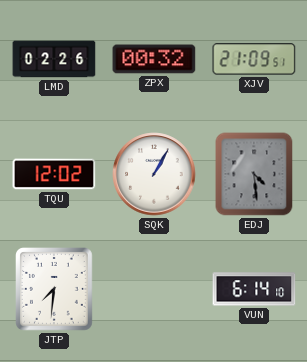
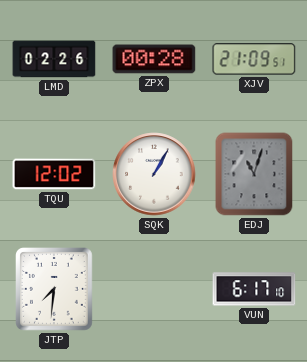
ZPX: 00:32 -> 00:28
EDJ: 4:29 -> 11:03
VUN: 6:14 -> 6:17
